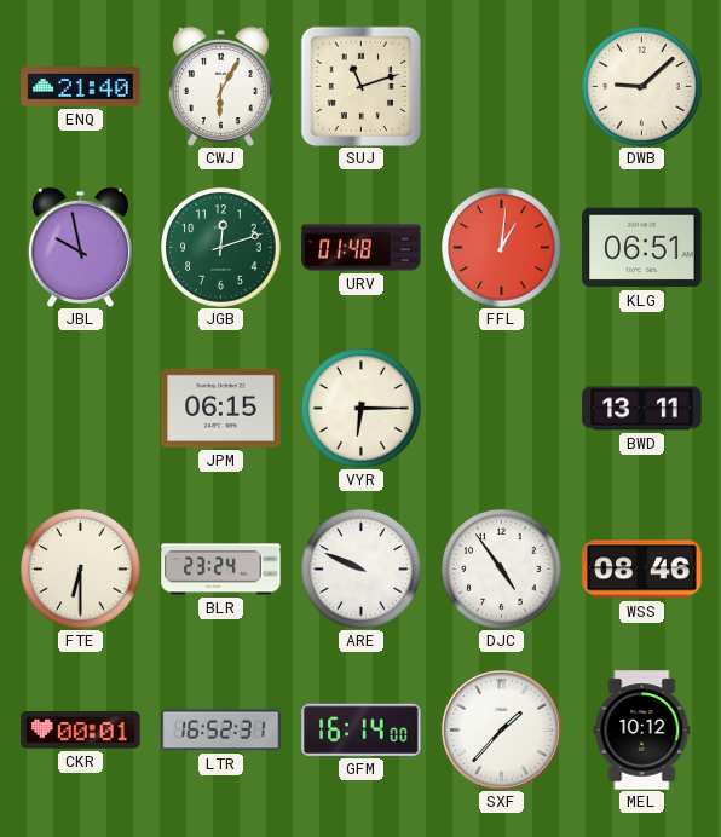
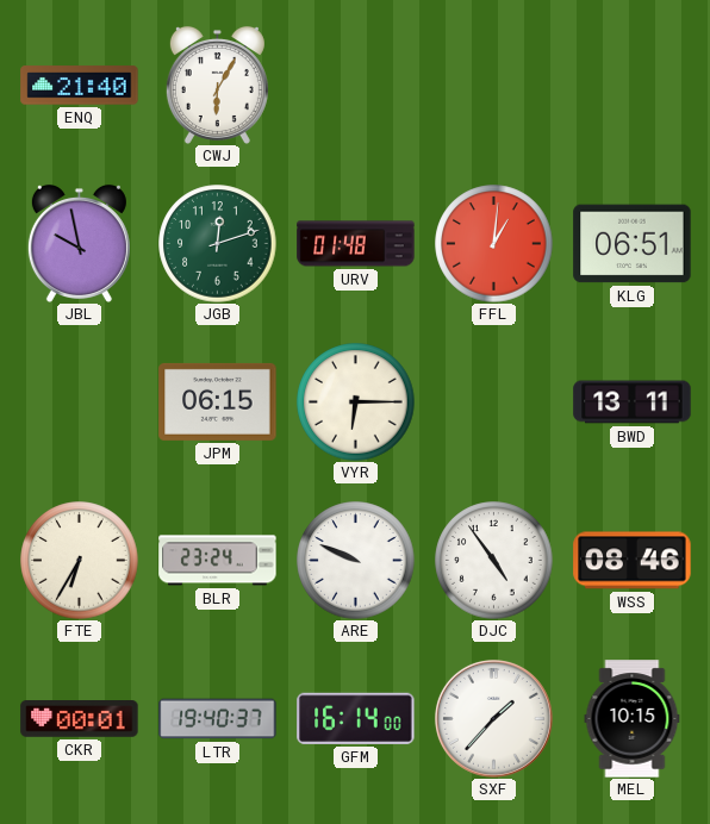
SUJ: 11:12 -> none
DWB: 9:08 -> none
FTE: 6:30 -> 6:35
LTR: 16:52 -> 19:40
MEL: 10:12 -> 10:15
